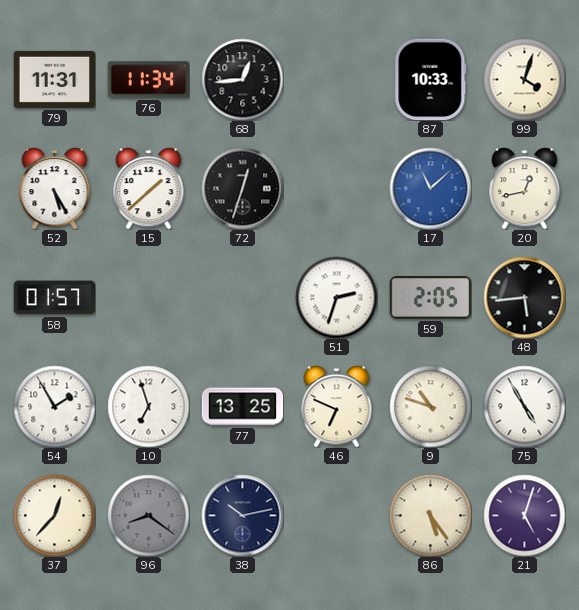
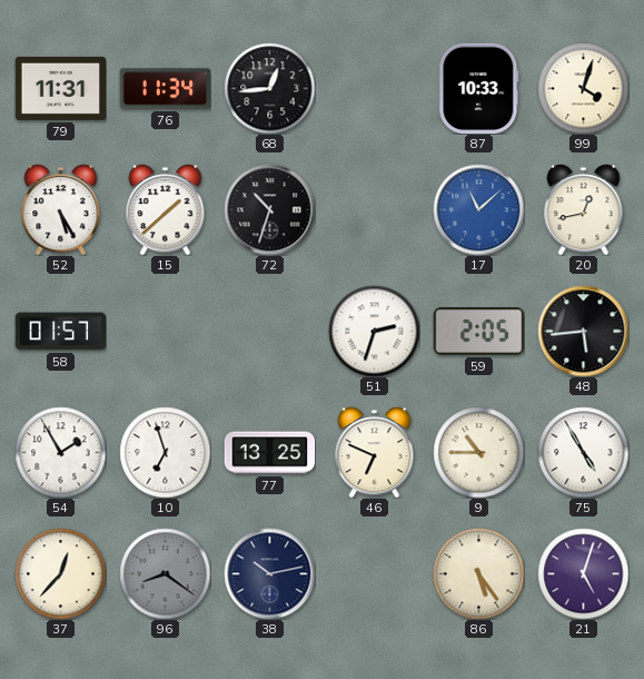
72: 12:33 -> 10:33
9: 10:48 -> 10:45
